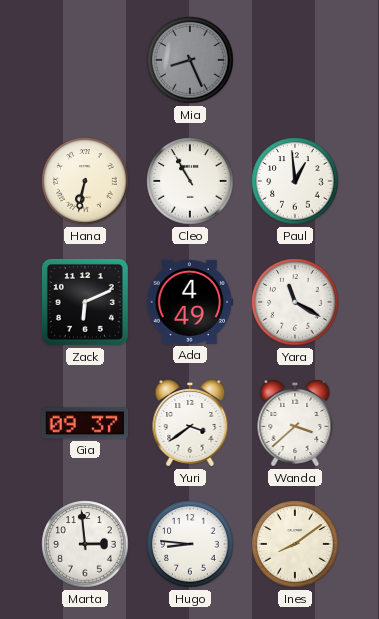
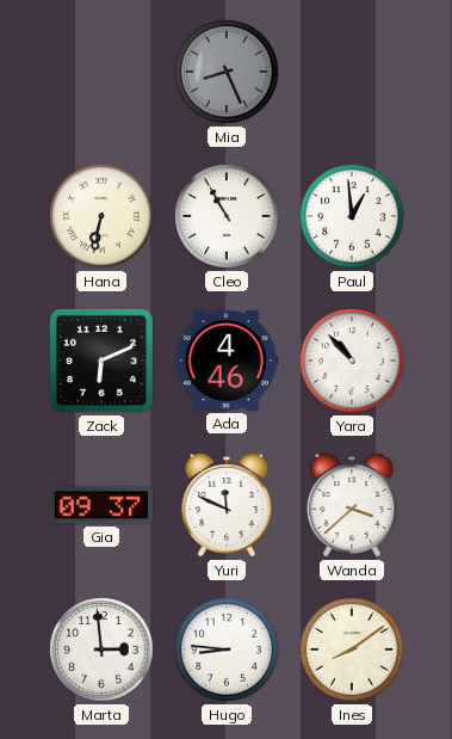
Ada: 4:49 -> 4:46
Yara: 11:20 -> 10:53
Yuri: 3:39 -> 11:49
